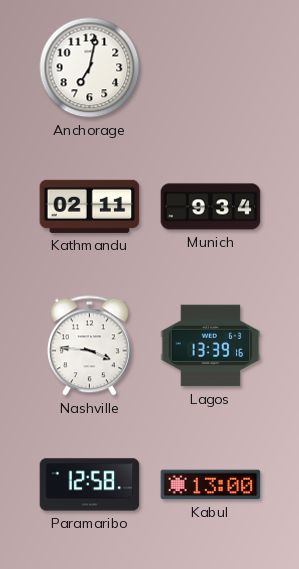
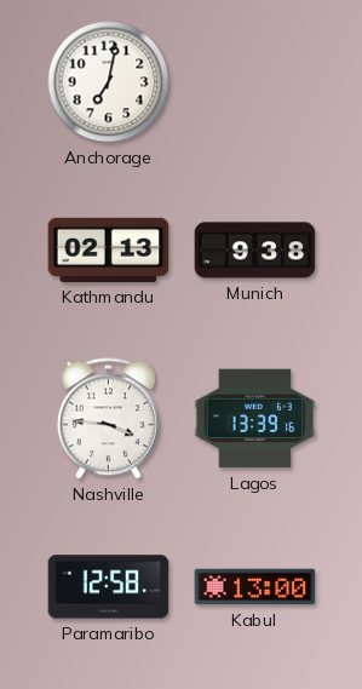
Kathmandu: 02:11 -> 02:13
Munich: 9:34 -> 9:38
